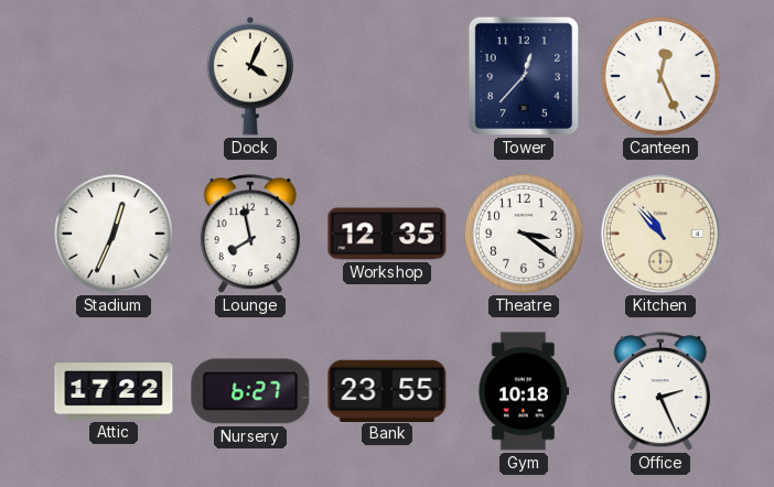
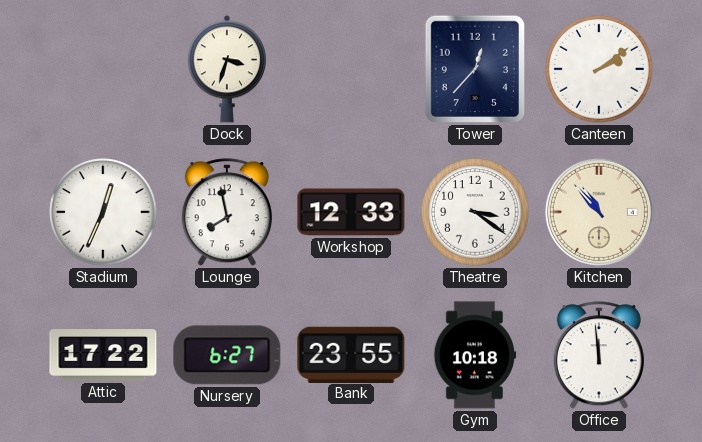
Dock: 4:04 -> 3:33
Canteen: 12:26 -> 2:09
Workshop: 12:35 -> 12:33
Office: 2:26 -> 11:59
